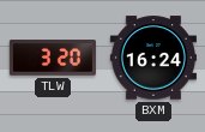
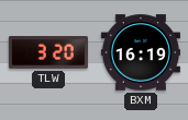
BXM: 16:24 -> 16:19
